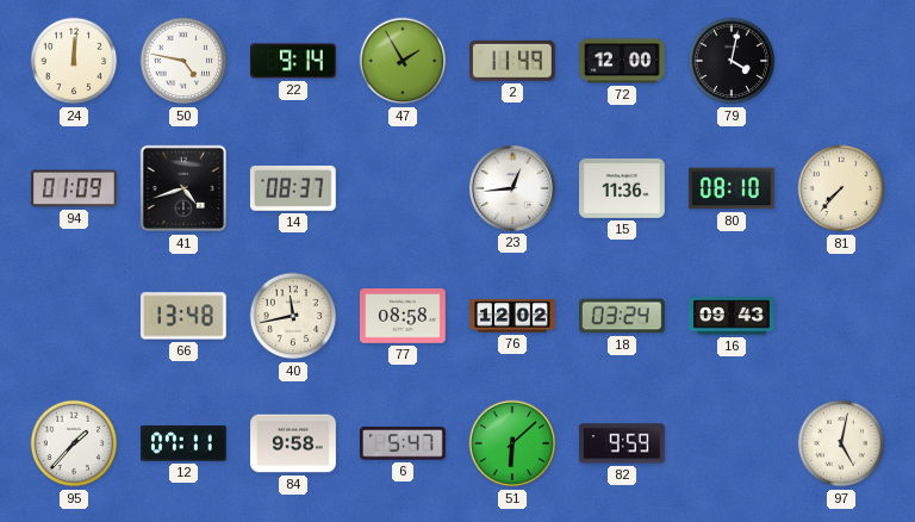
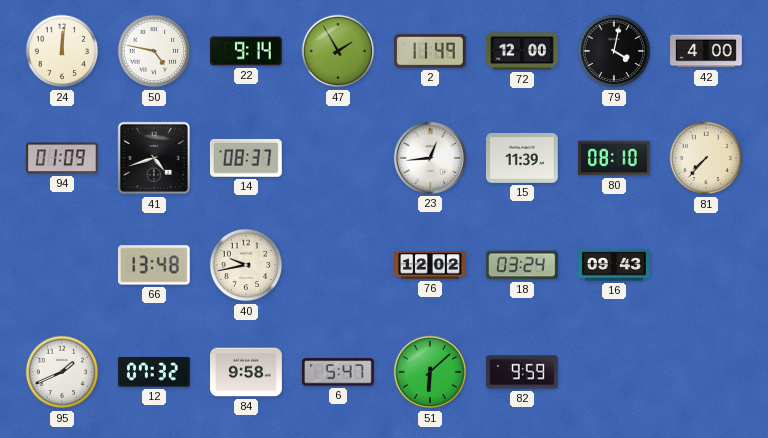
42: none -> 4:00
15: 11:36 -> 11:39
40: 11:43 -> 9:43
77: 08:58 -> none
95: 1:37 -> 1:41
12: 07:11 -> 07:32
97: 5:02 -> none
